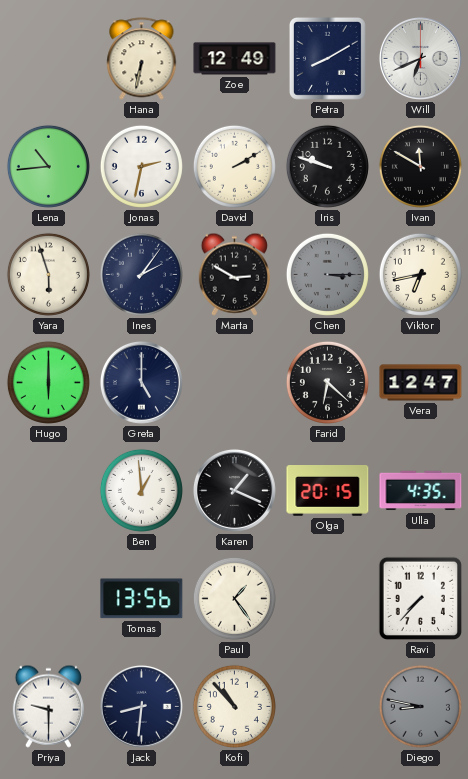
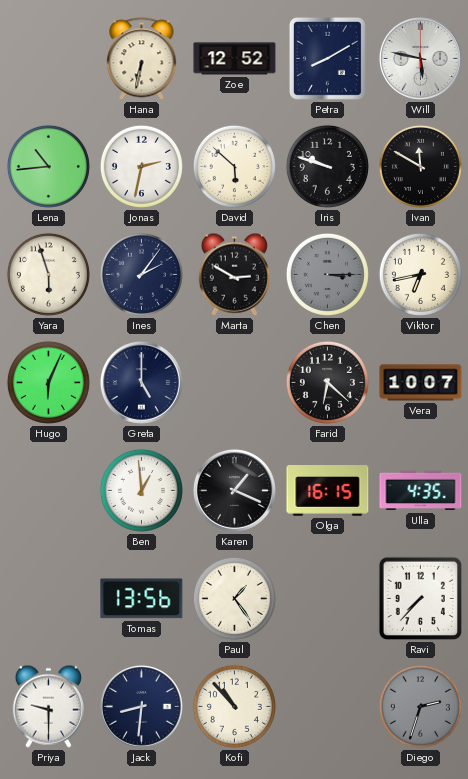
Zoe: 12:49 -> 12:52
Will: 6:41 -> 5:47
David: 2:10 -> 5:52
Hugo: 6:00 -> 6:04
Vera: 12:47 -> 10:07
Olga: 20:15 -> 16:15
Diego: 8:47 -> 2:33
